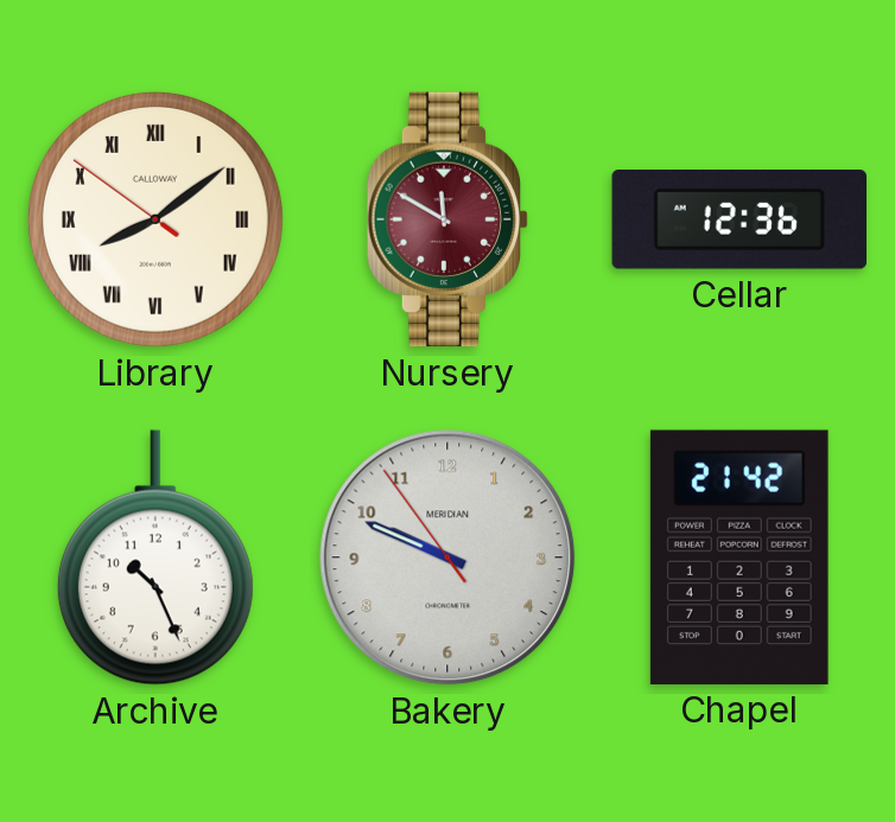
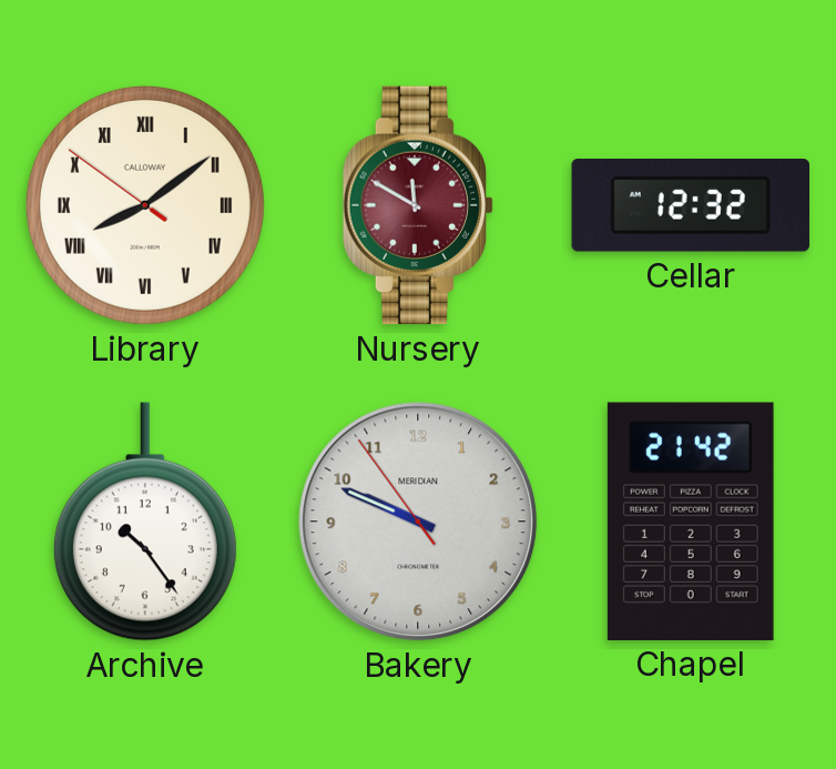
Cellar: 12:36 -> 12:32
Archive: 10:26 -> 10:24
